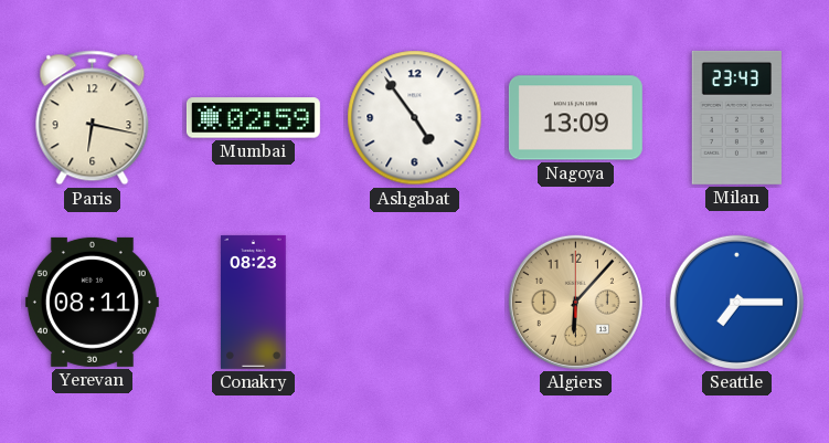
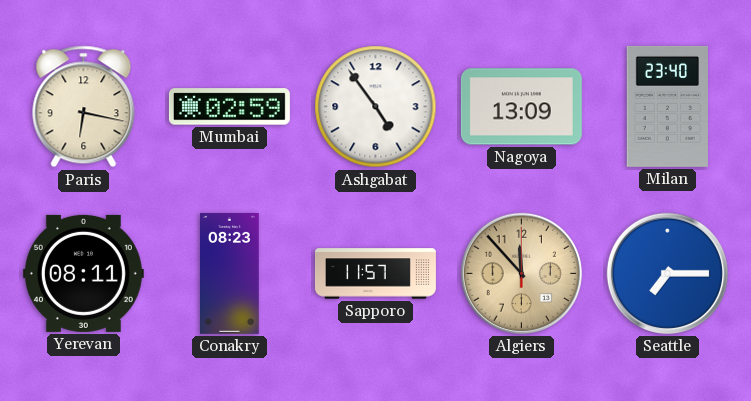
Milan: 23:43 -> 23:40
Sapporo: none -> 11:57
Algiers: 6:07 -> 11:53
